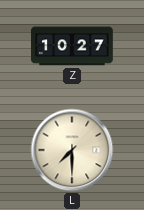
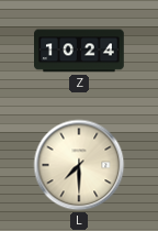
Z: 10:27 -> 10:24
